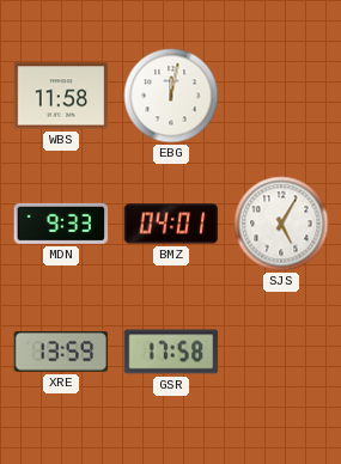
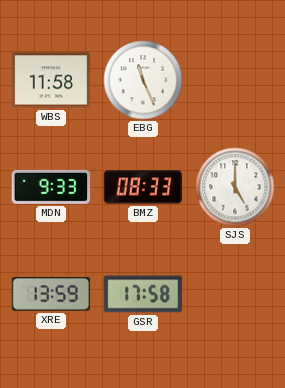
EBG: 12:02 -> 11:26
BMZ: 04:01 -> 08:33
SJS: 5:05 -> 5:00
